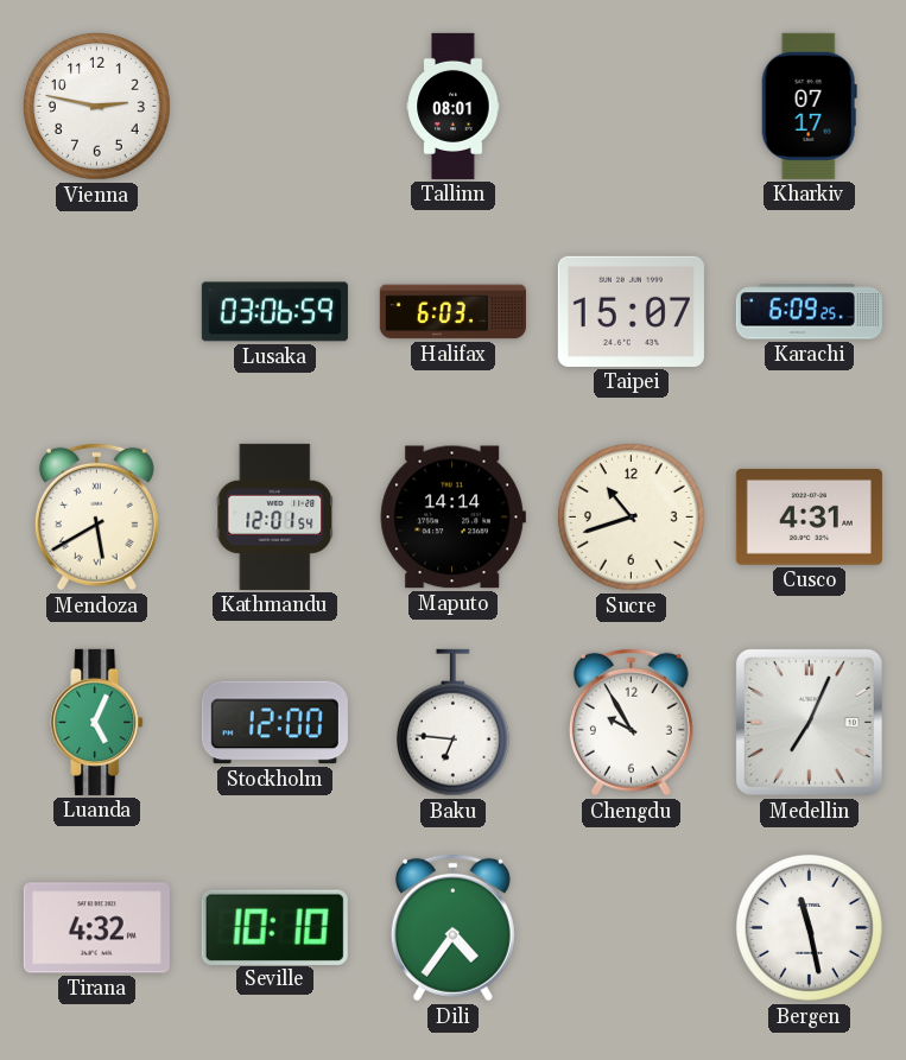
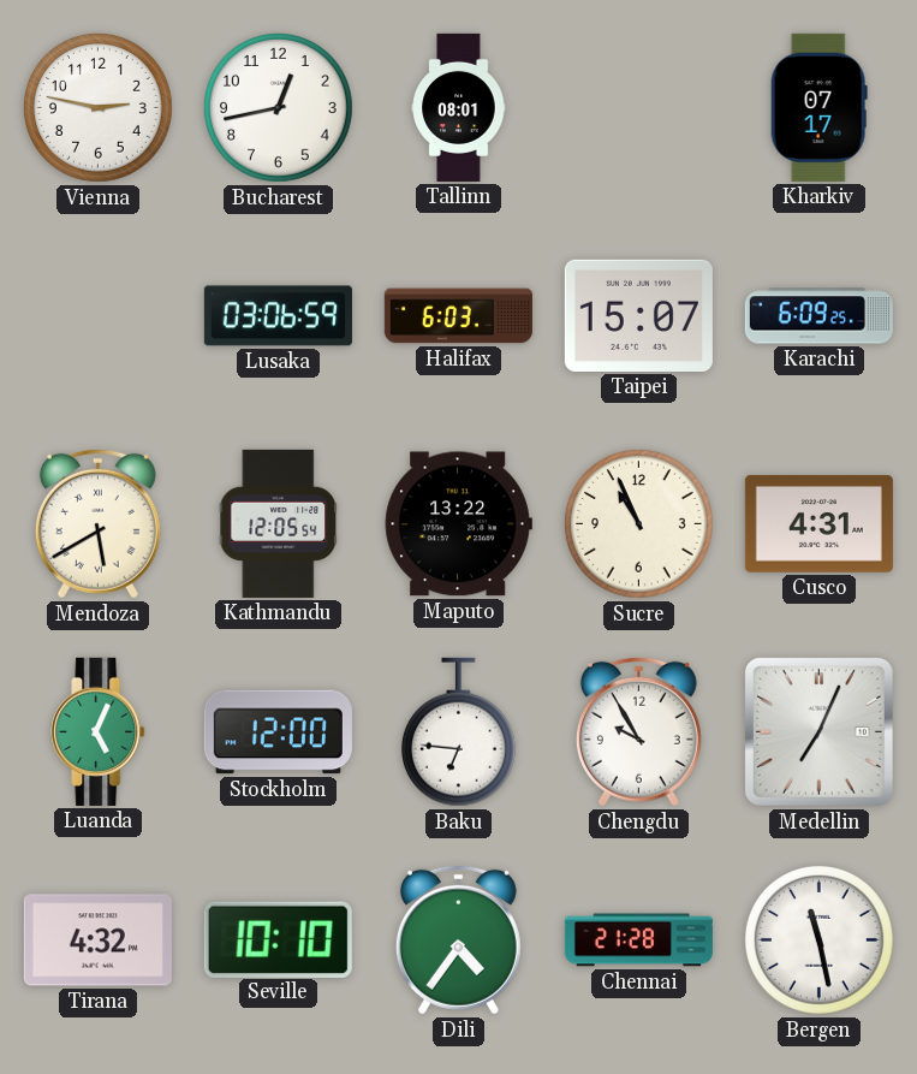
Bucharest: none -> 12:43
Kathmandu: 12:01 -> 12:05
Maputo: 14:14 -> 13:22
Sucre: 10:42 -> 10:56
Chennai: none -> 21:28
